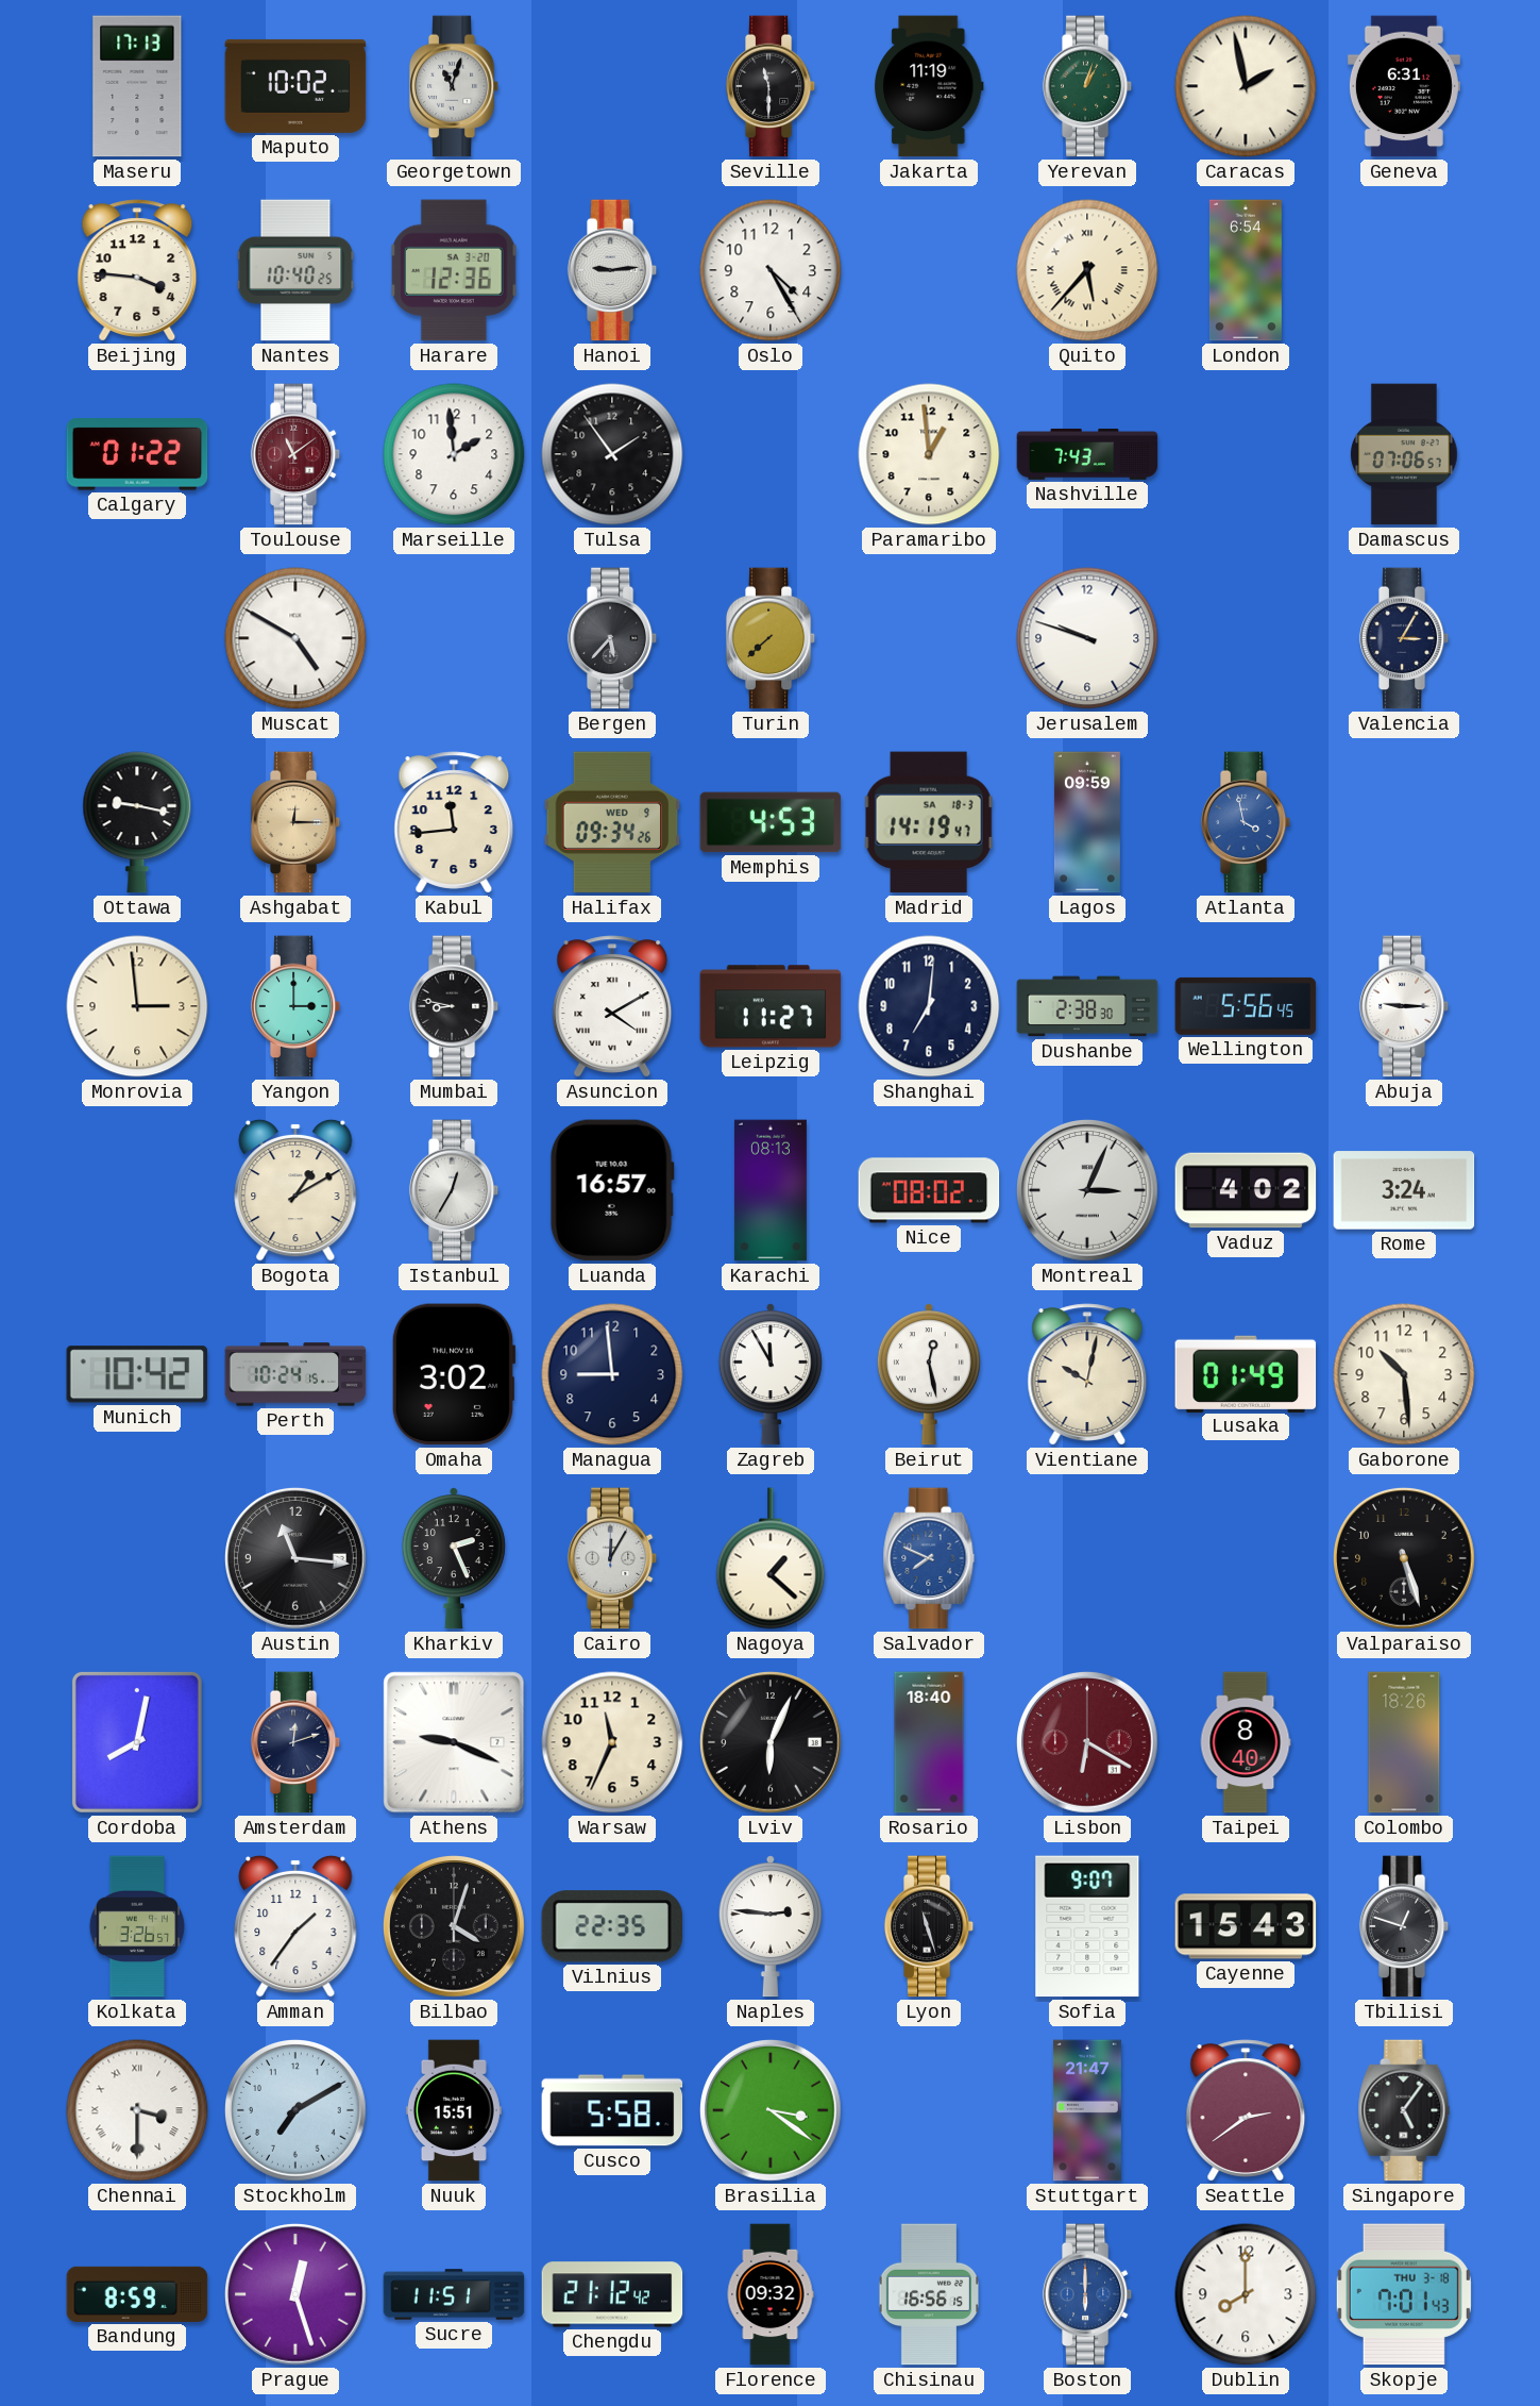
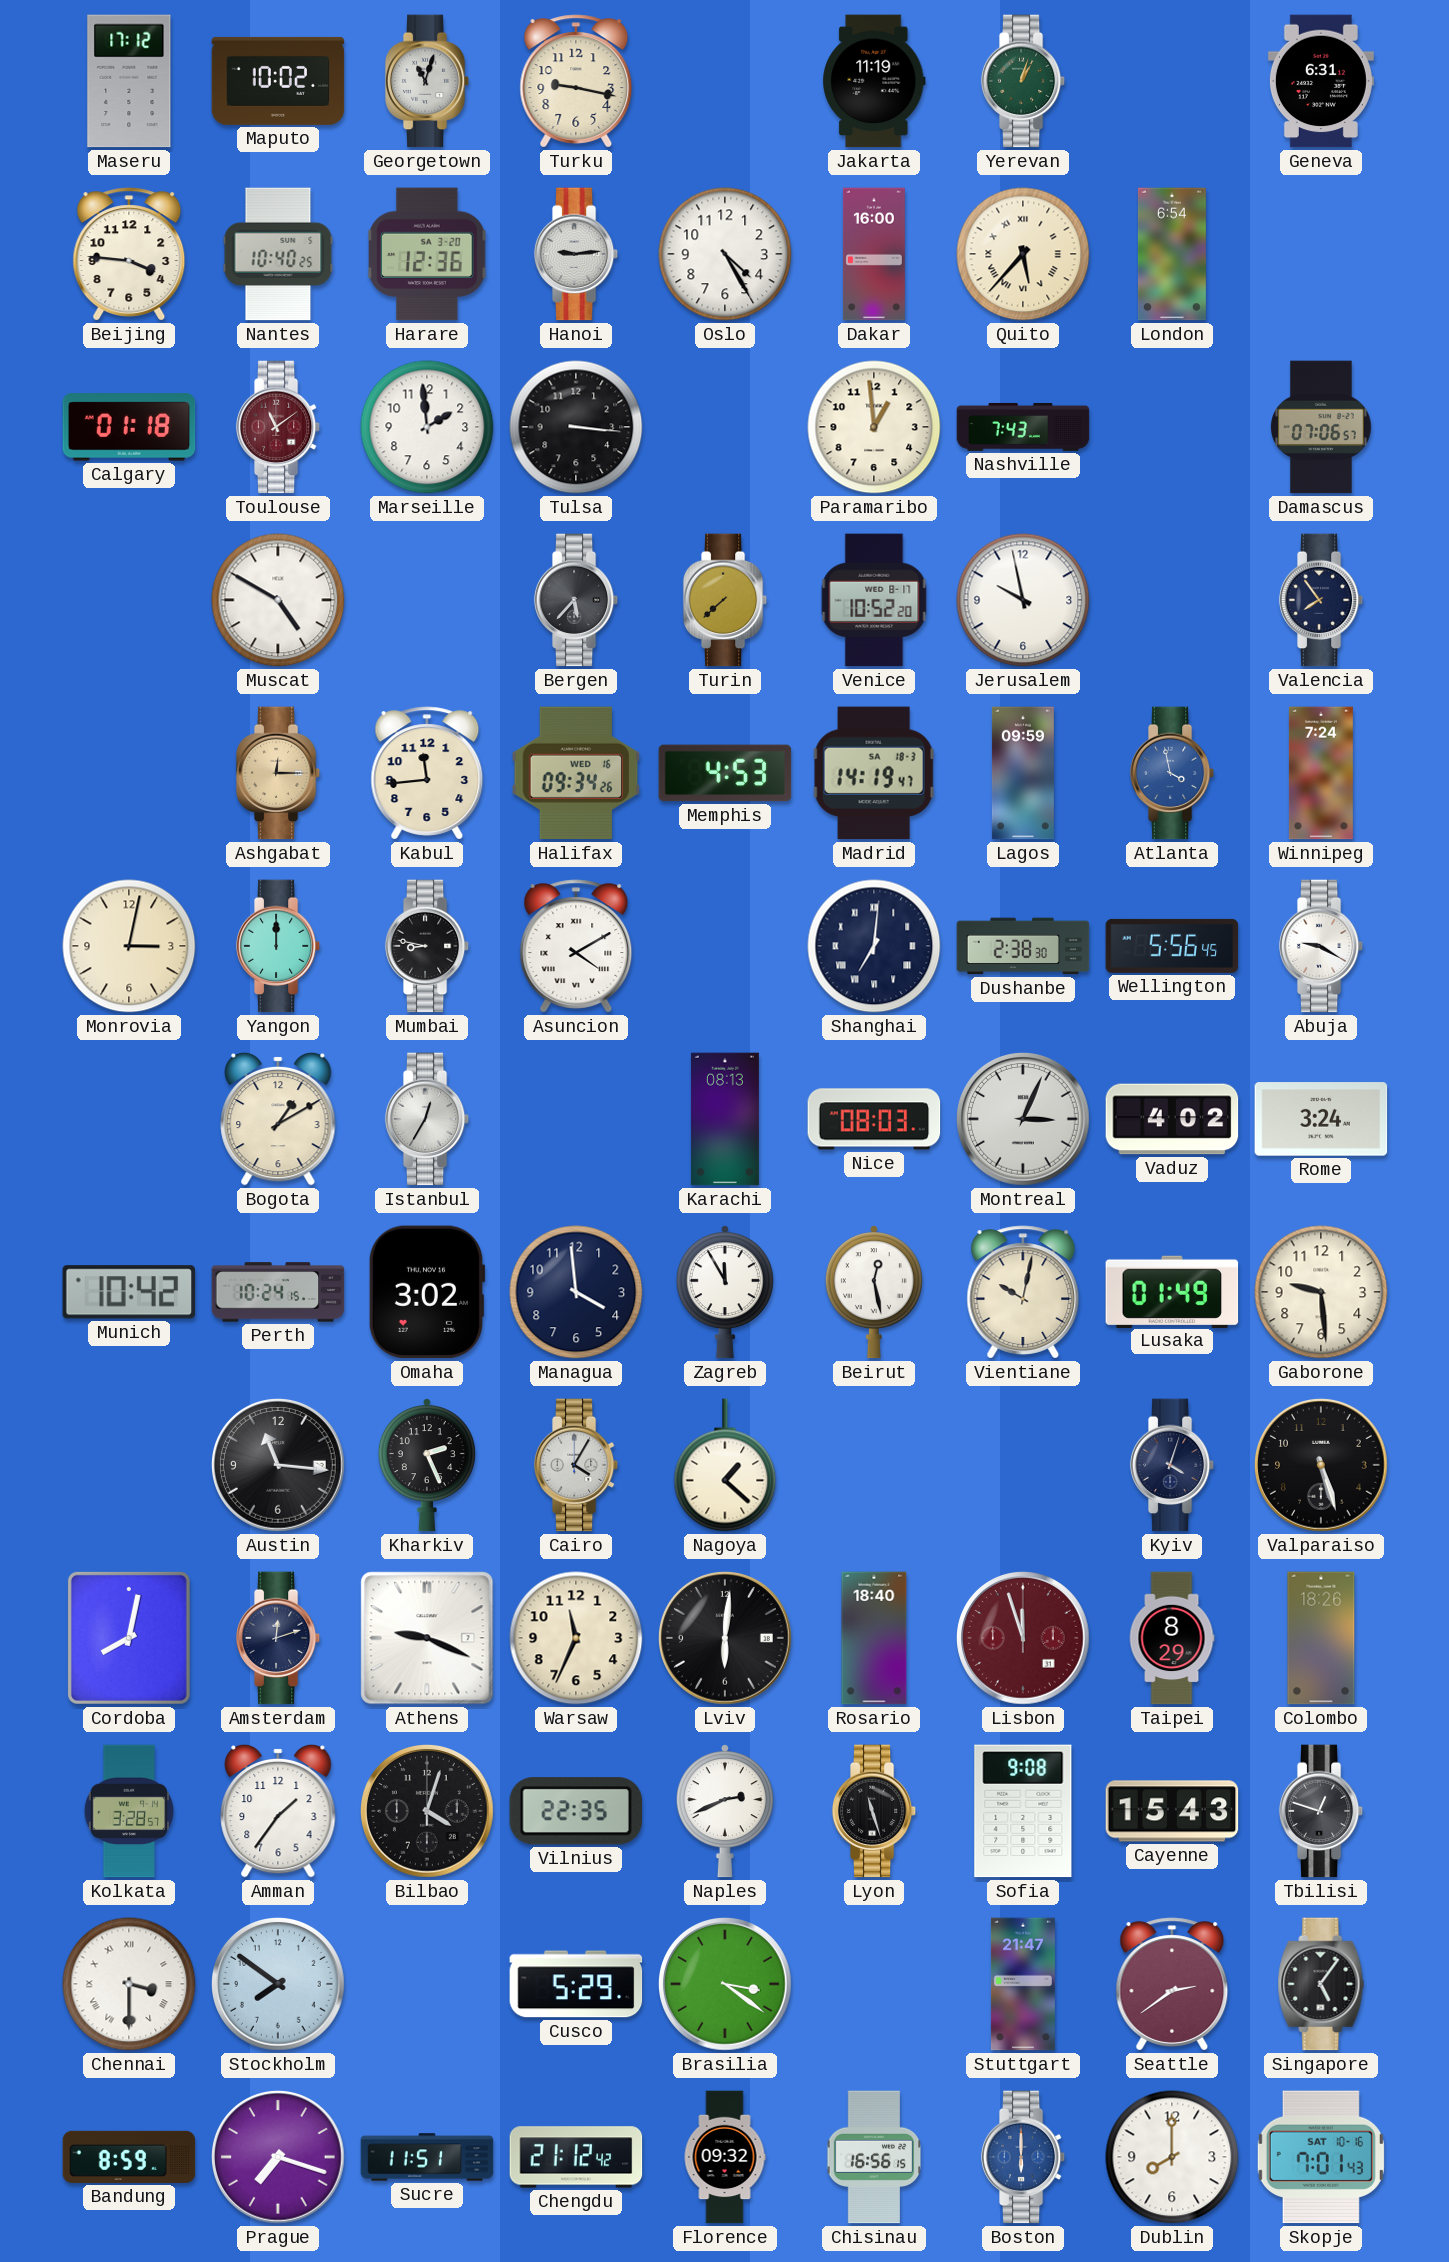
Maseru: 17:13 -> 17:12
Turku: none -> 9:17
Seville: 11:30 -> none
Caracas: 1:58 -> none
Dakar: none -> 16:00
Calgary: 01:22 -> 01:18
Tulsa: 1:54 -> 3:16
Venice: none -> 10:52
Jerusalem: 9:48 -> 9:58
Valencia: 3:05 -> 7:54
Ottawa: 9:17 -> none
Halifax date: WED 9 -> WED 16
Winnipeg: none -> 7:24
Monrovia: 2:59 -> 3:02
Yangon: 3:00 -> 12:00
Leipzig: 11:27 -> none
Shanghai numerals: Arabic -> Roman
Abuja: 9:15 -> 9:20
Luanda: 16:57 -> none
Nice: 08:02 -> 08:03
Managua: 8:59 -> 3:59
Gaborone: 10:29 -> 9:29
Cairo: 12:05 -> 4:05
Salvador: 7:49 -> none
Kyiv: none -> 4:03
Lviv: 6:04 -> 6:01
Lisbon: 6:20 -> 11:57
Taipei: 8:40 -> 8:29
Kolkata: 3:26 -> 3:28
Naples: 2:46 -> 2:41
Sofia: 9:07 -> 9:08
Stockholm: 7:10 -> 7:51
Nuuk: 15:51 -> none
Cusco: 5:58 -> 5:29
Prague: 12:27 -> 7:18
Skopje date: THU 3-18 -> SAT 10-16
